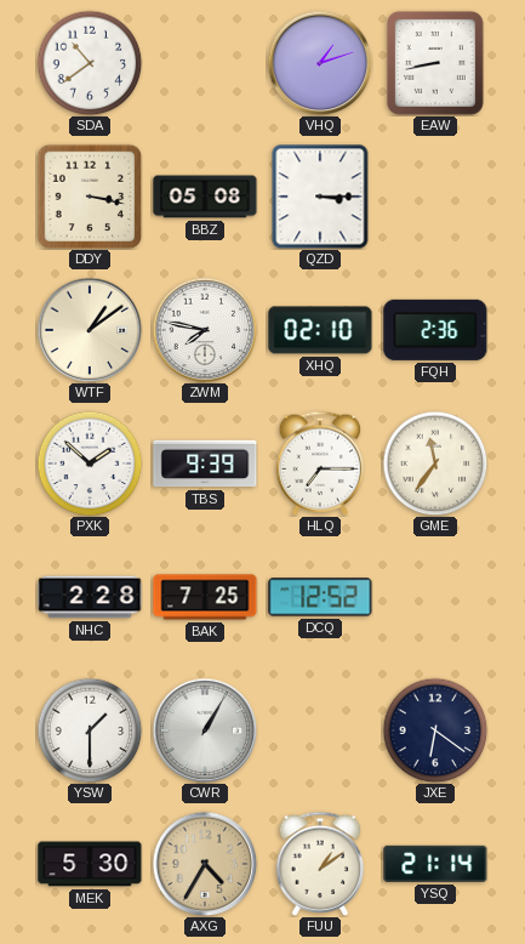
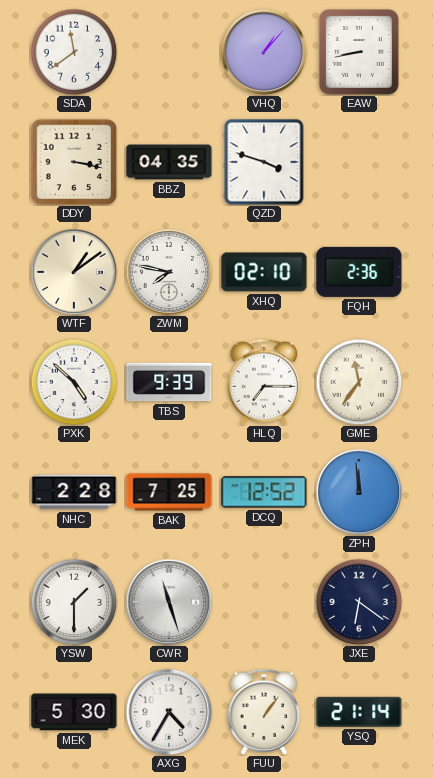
SDA: 10:39 -> 11:39
VHQ: 1:12 -> 1:07
BBZ: 05:08 -> 04:35
QZD: 3:15 -> 3:48
PXK: 1:52 -> 4:52
ZPH: none -> 11:59
CWR: 1:05 -> 11:27
AXG dial: champagne -> white
FUU: 1:09 -> 1:06
